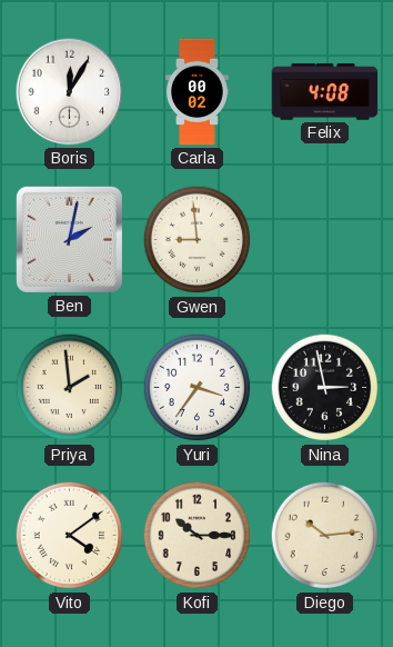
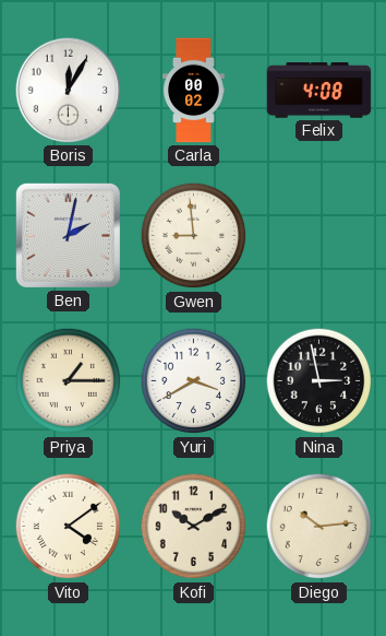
Priya: 1:59 -> 1:15
Yuri: 3:36 -> 3:40
Kofi: 10:15 -> 10:10
